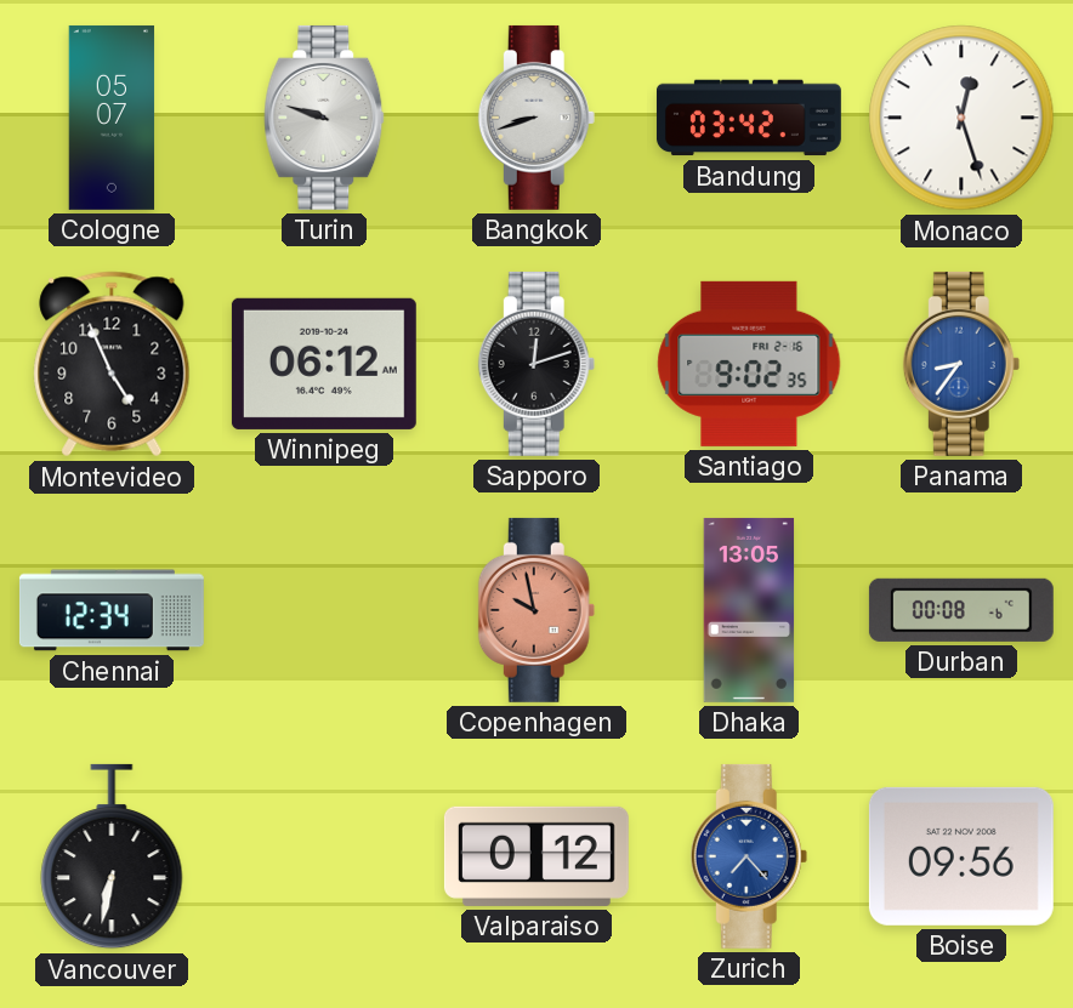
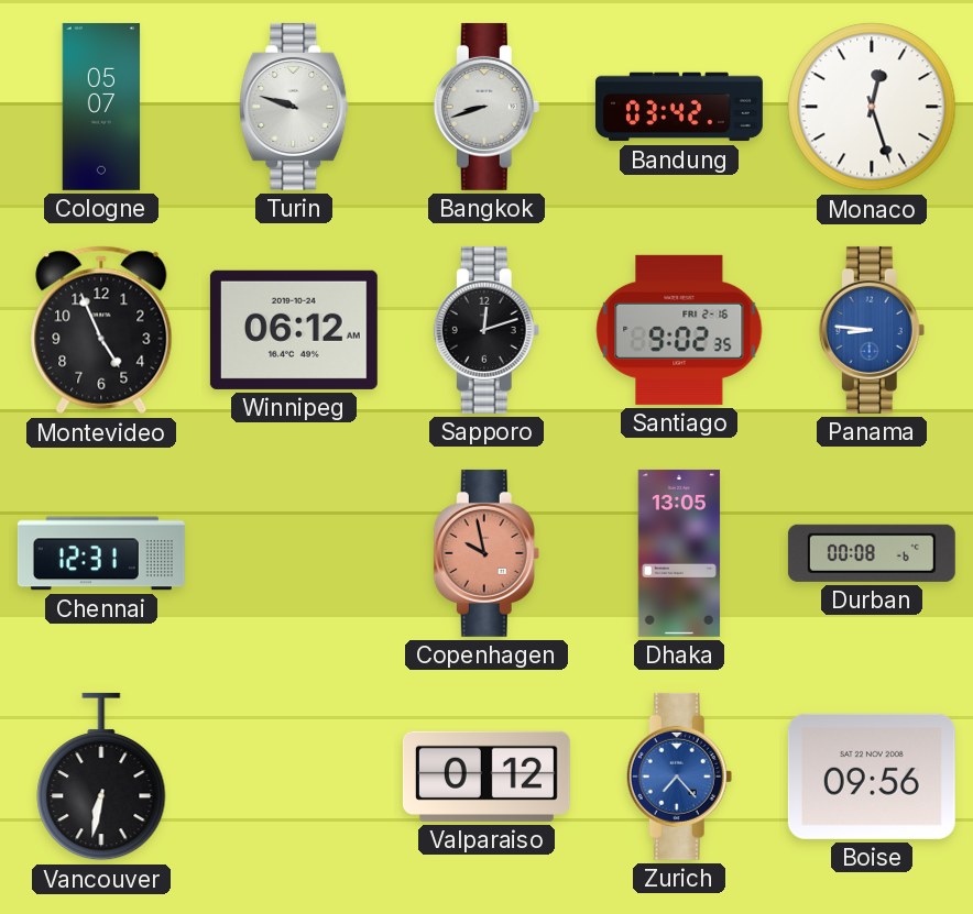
Panama: 8:36 -> 8:46
Chennai: 12:34 -> 12:31
